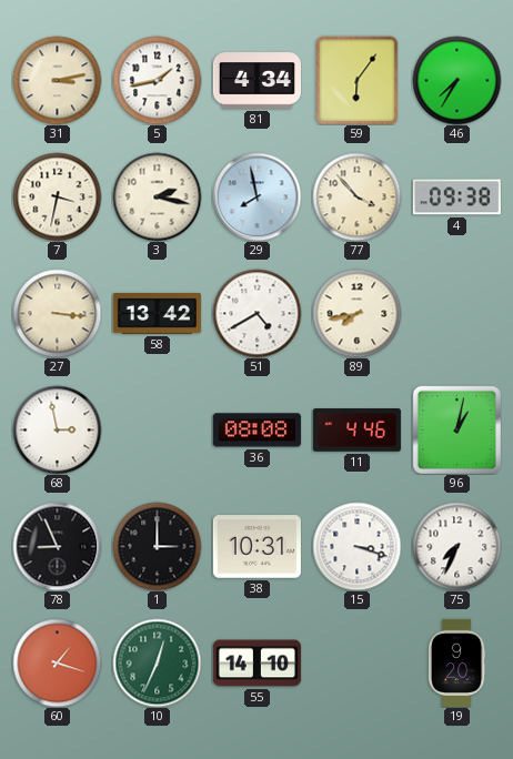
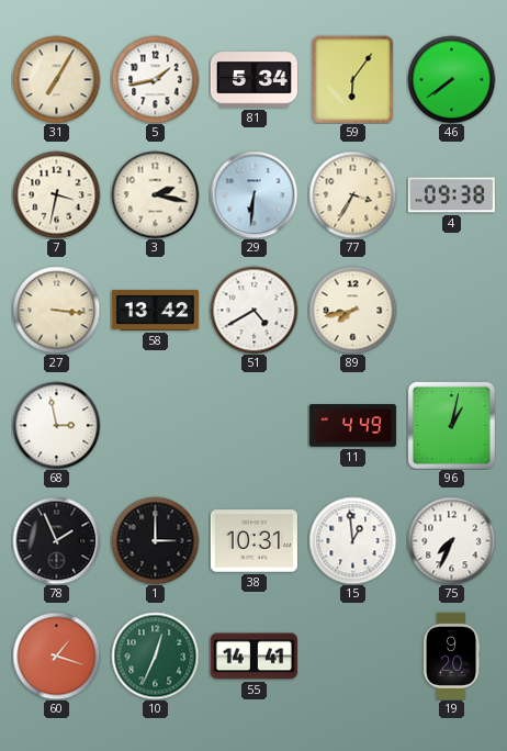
31: 3:13 -> 7:05
81: 4:34 -> 5:34
46: 7:35 -> 7:39
29: 7:58 -> 6:31
77: 3:53 -> 3:35
36: 08:08 -> none
11: 4:46 -> 4:49
78: 8:56 -> 1:56
15: 3:18 -> 12:59
55: 14:10 -> 14:41
